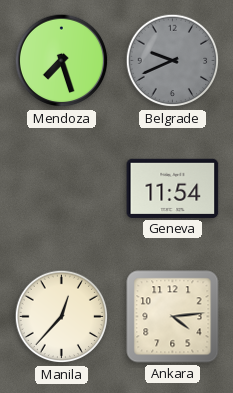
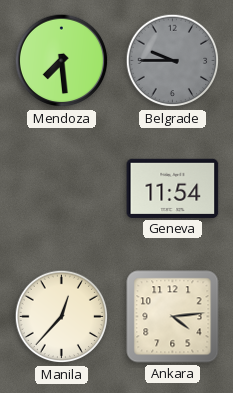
Mendoza: 7:27 -> 7:29
Belgrade: 9:41 -> 9:45
